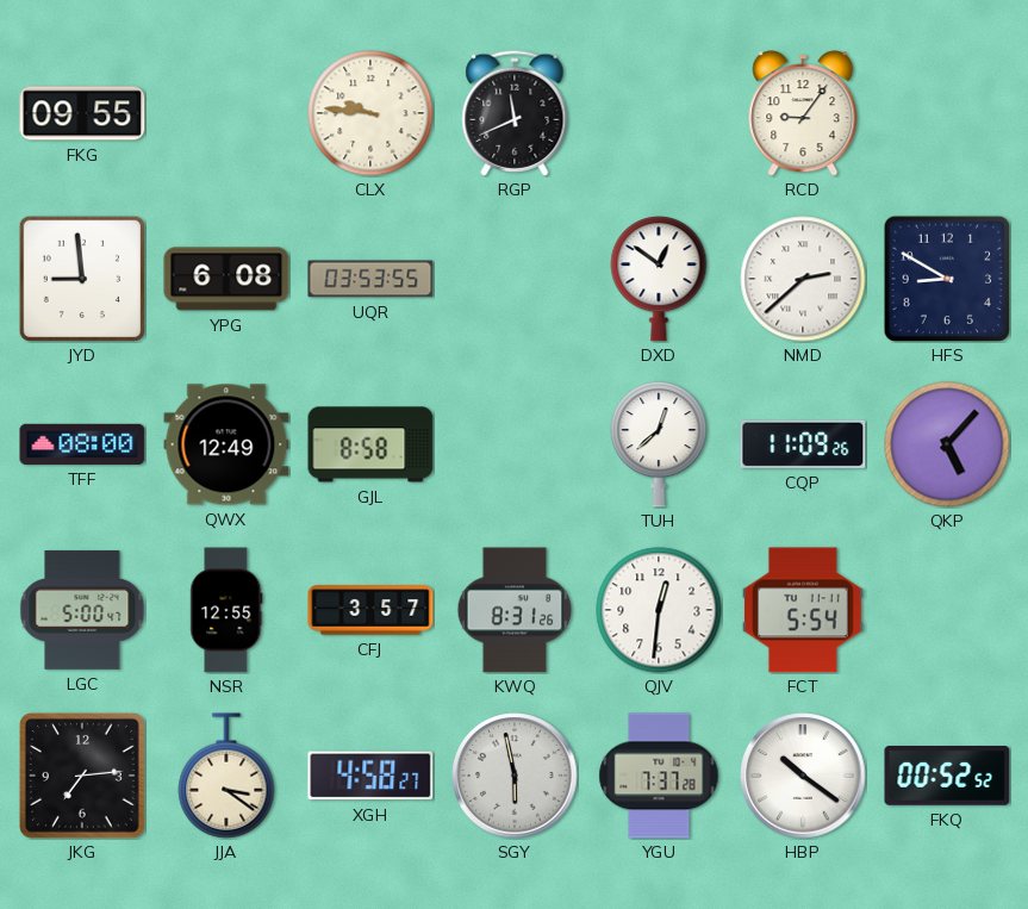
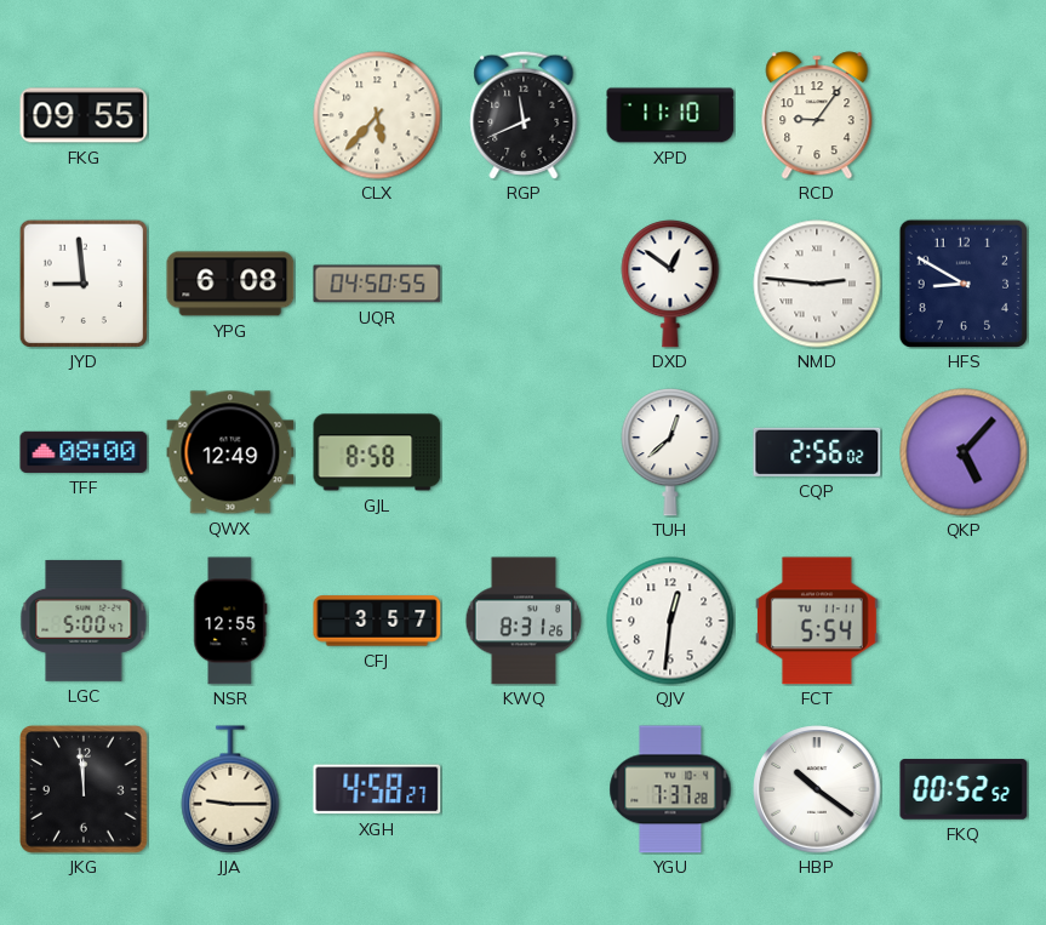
CLX: 9:46 -> 5:37
XPD: none -> 11:10
UQR: 03:53 -> 04:50
NMD: 2:38 -> 2:46
CQP: 11:09 -> 2:56
JKG: 7:14 -> 11:59
JJA: 3:21 -> 9:15
SGY: 5:58 -> none
